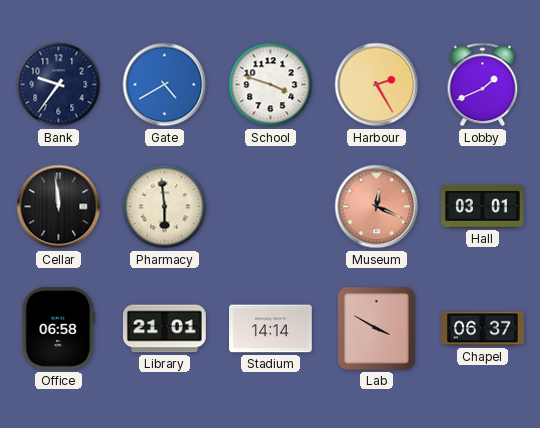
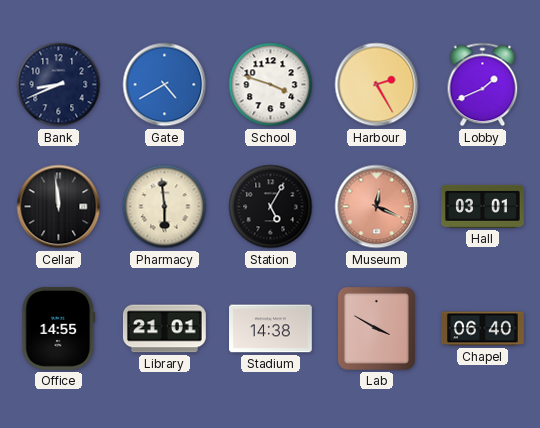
Bank: 9:36 -> 8:41
Station: none -> 5:05
Office: 06:58 -> 14:55
Stadium: 14:14 -> 14:38
Chapel: 06:37 -> 06:40
